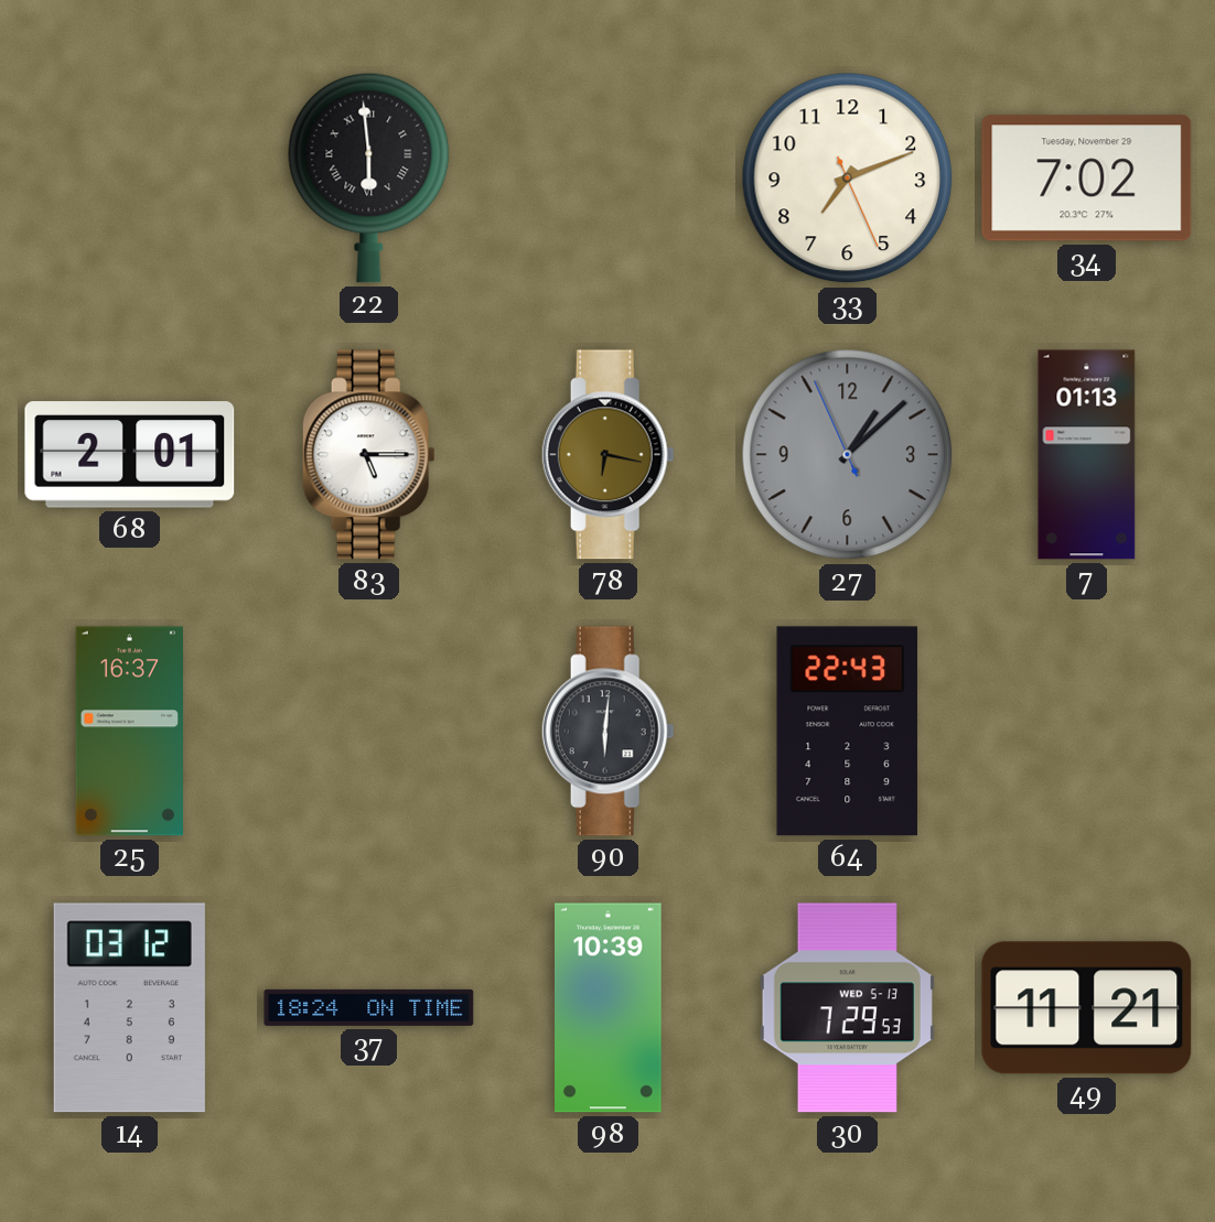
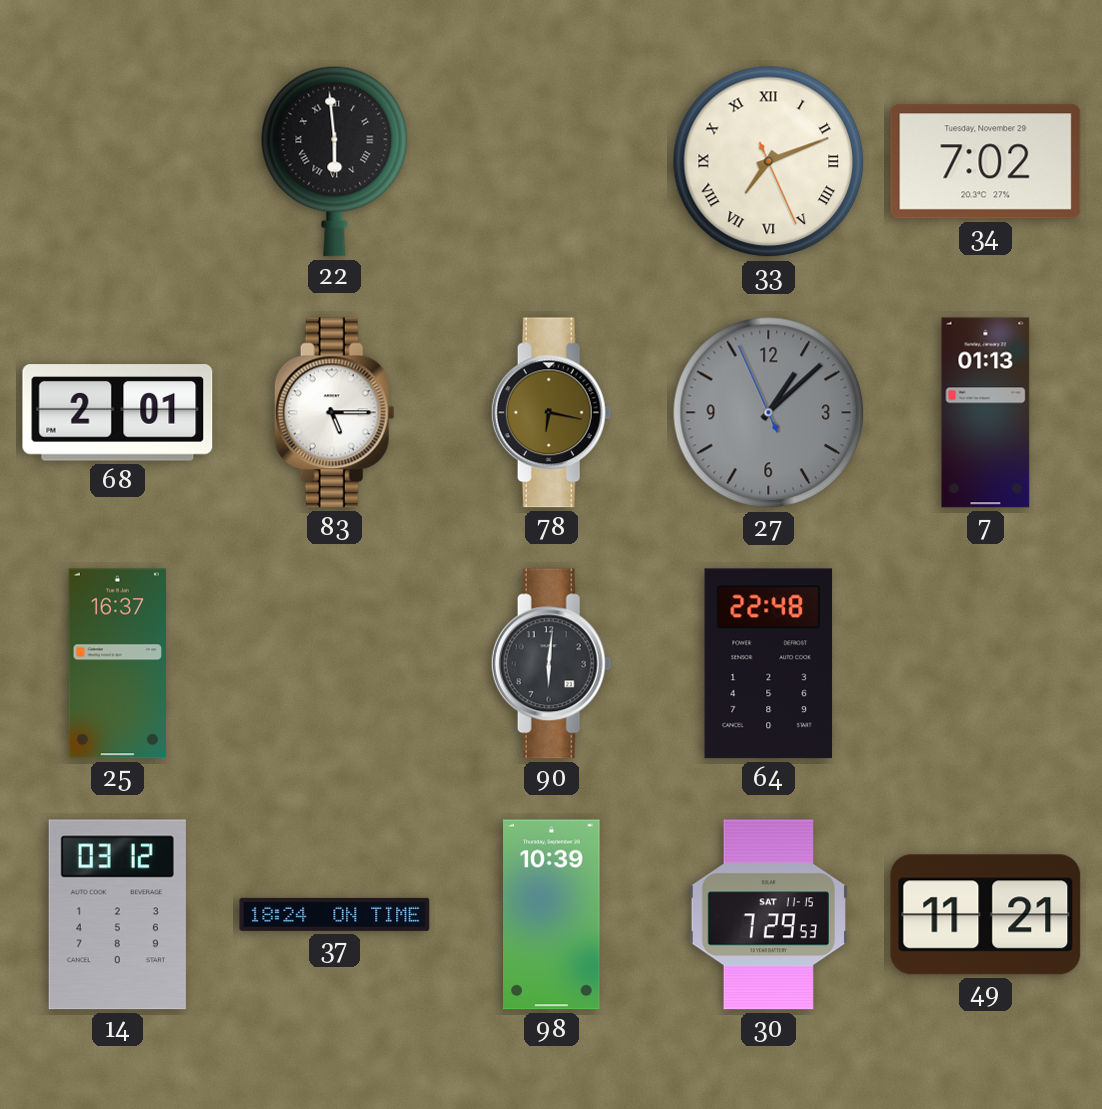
33 numerals: Arabic -> Roman
64: 22:43 -> 22:48
30 date: WED 5-13 -> SAT 11-15
